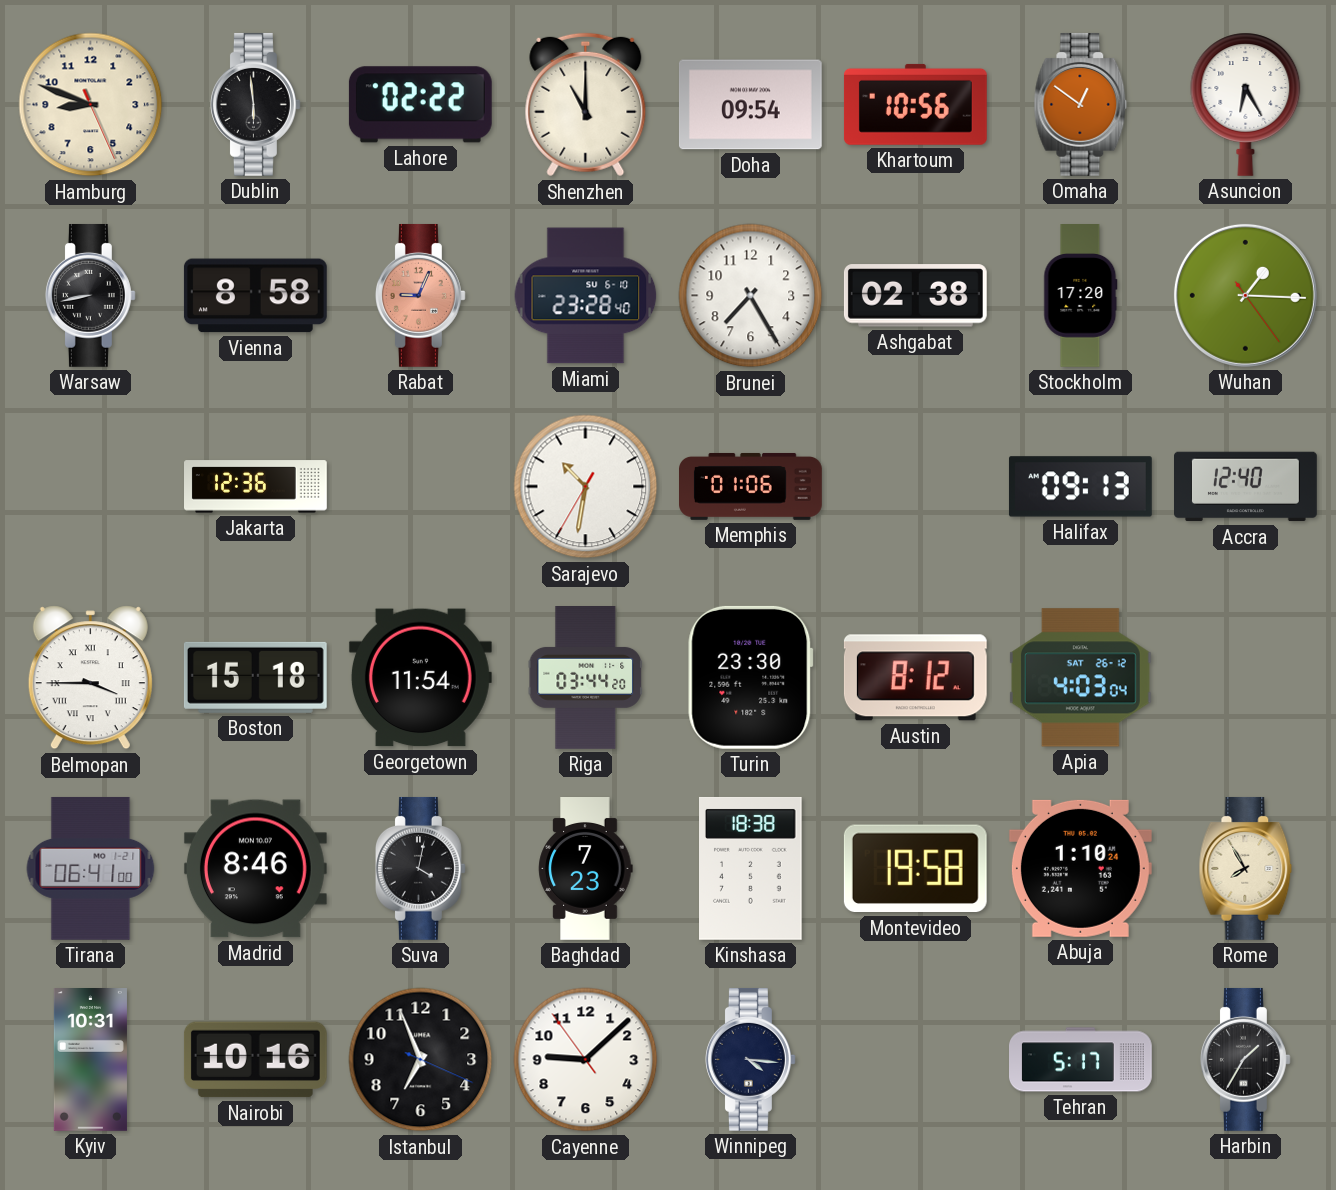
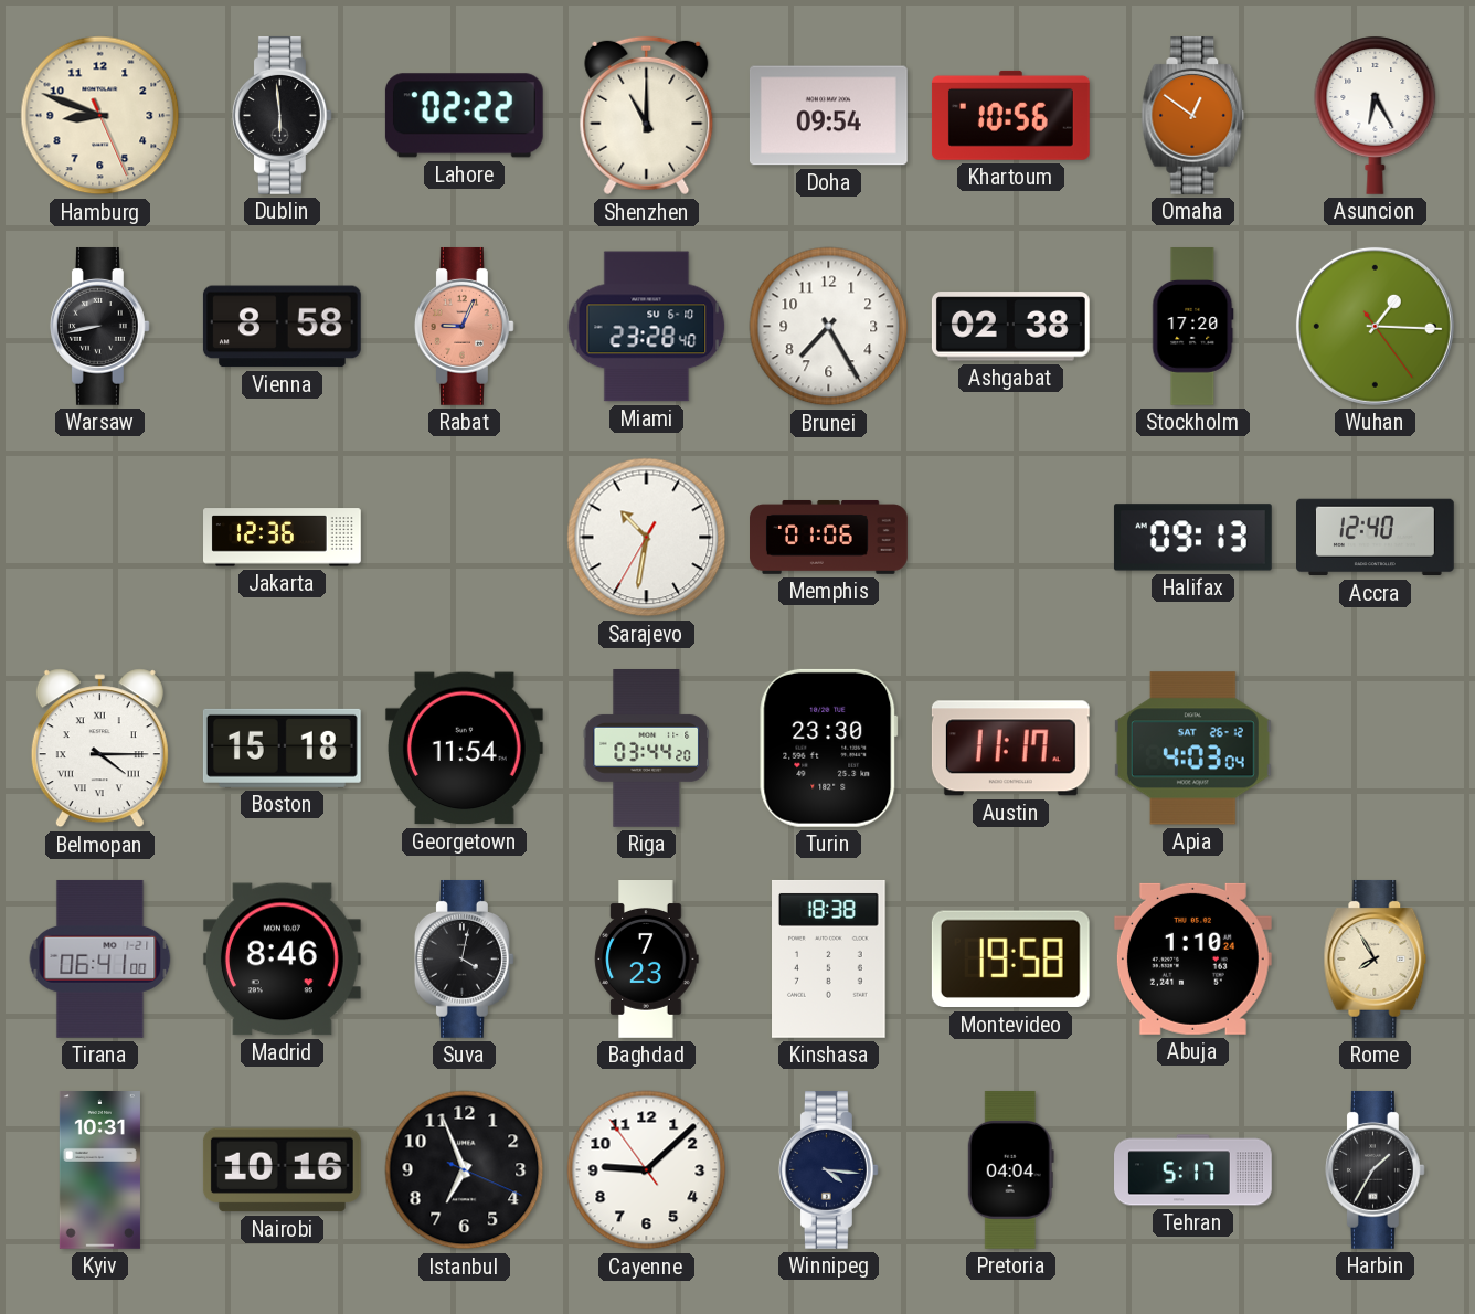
Belmopan: 3:45 -> 4:15
Austin: 8:12 -> 11:17
Pretoria: none -> 04:04
